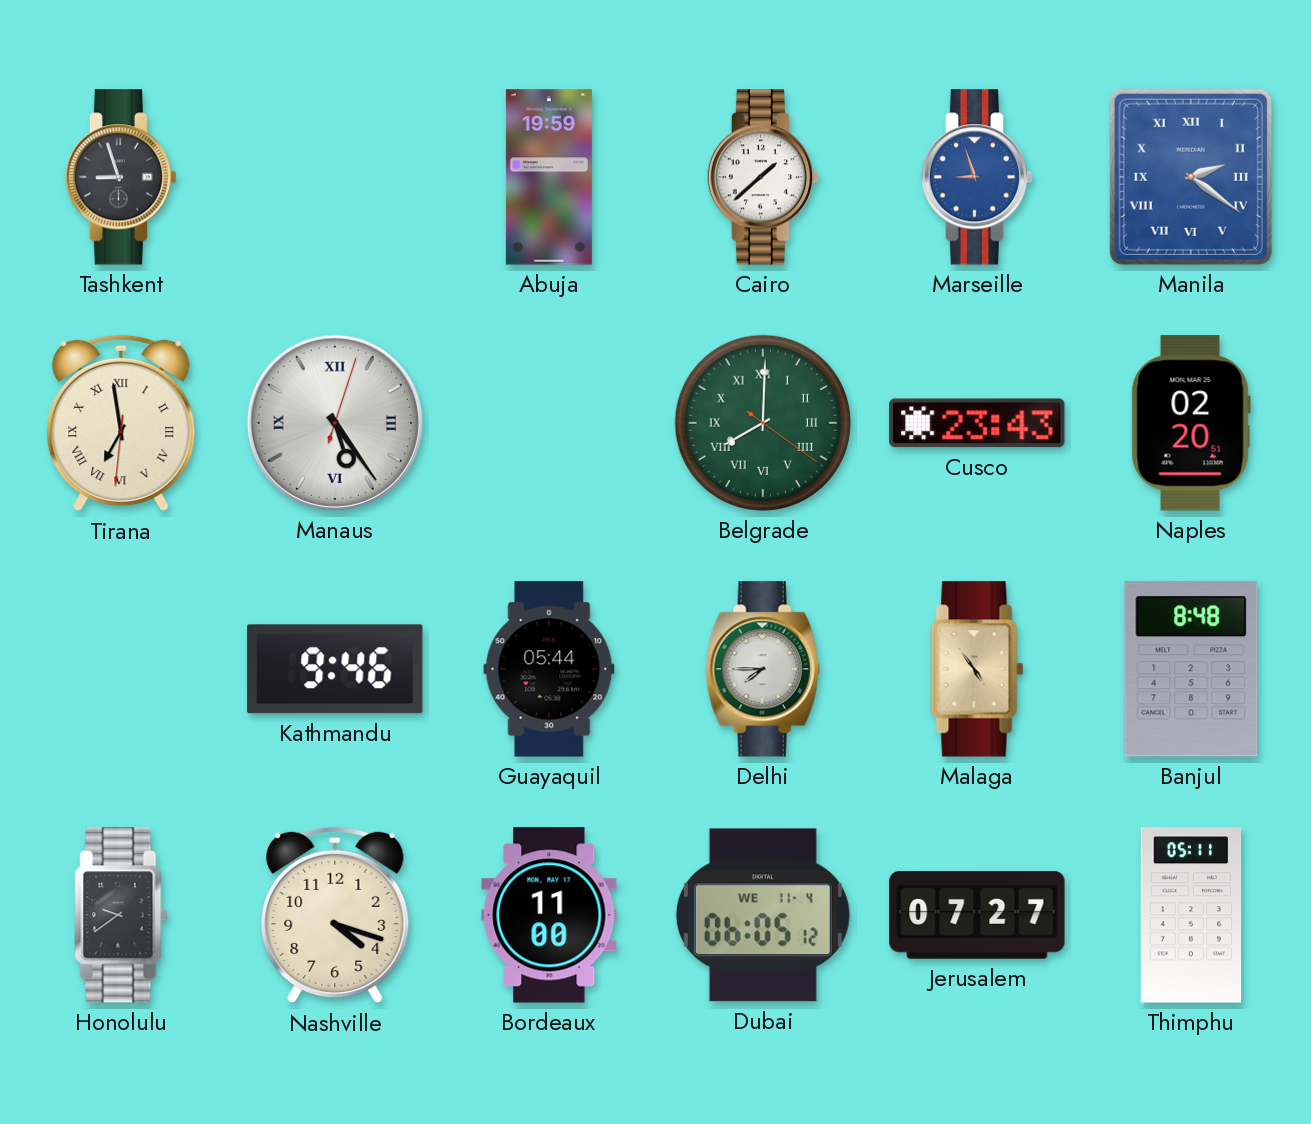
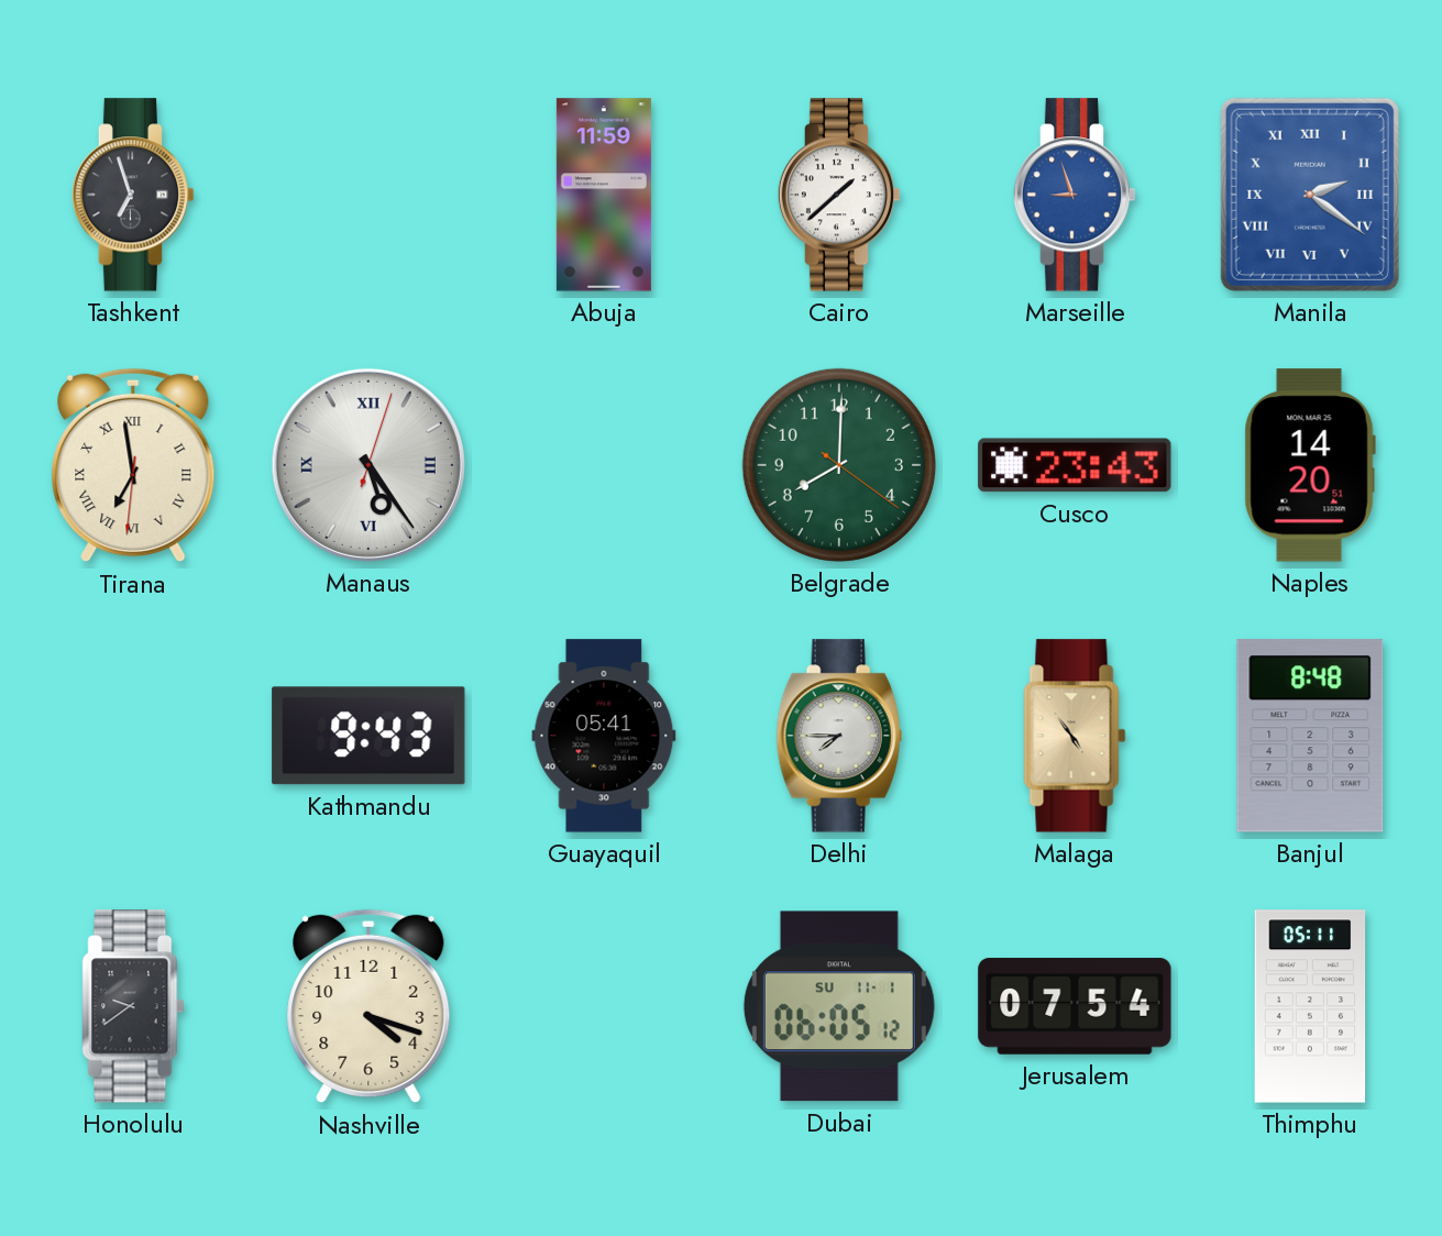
Tashkent: 8:57 -> 6:57
Abuja: 19:59 -> 11:59
Belgrade numerals: Roman -> Arabic
Naples: 02:20 -> 14:20
Kathmandu: 9:46 -> 9:43
Guayaquil: 05:44 -> 05:41
Bordeaux: 11:00 -> none
Dubai date: WE 11-4 -> SU 11-1
Jerusalem: 07:27 -> 07:54
